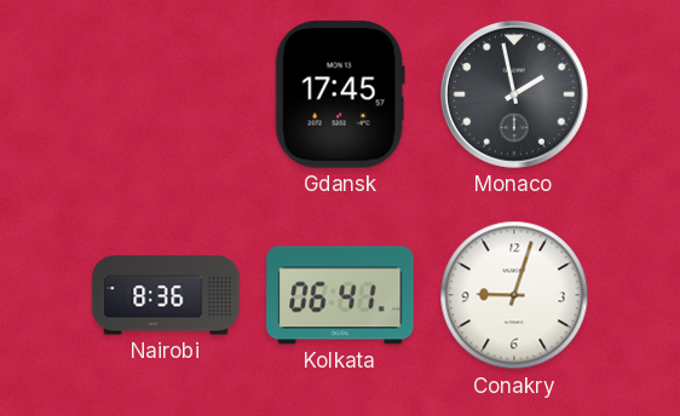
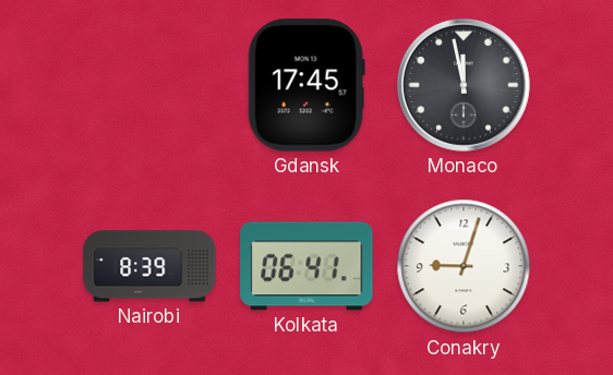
Monaco: 1:58 -> 11:58
Nairobi: 8:36 -> 8:39
